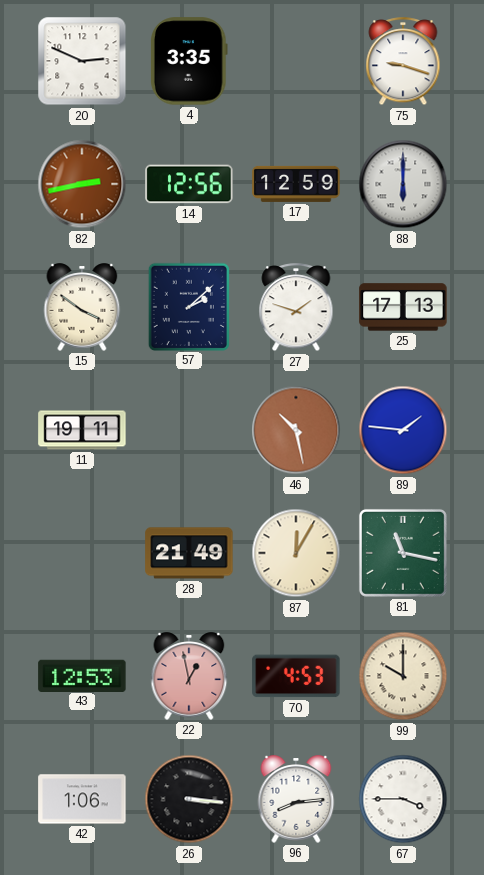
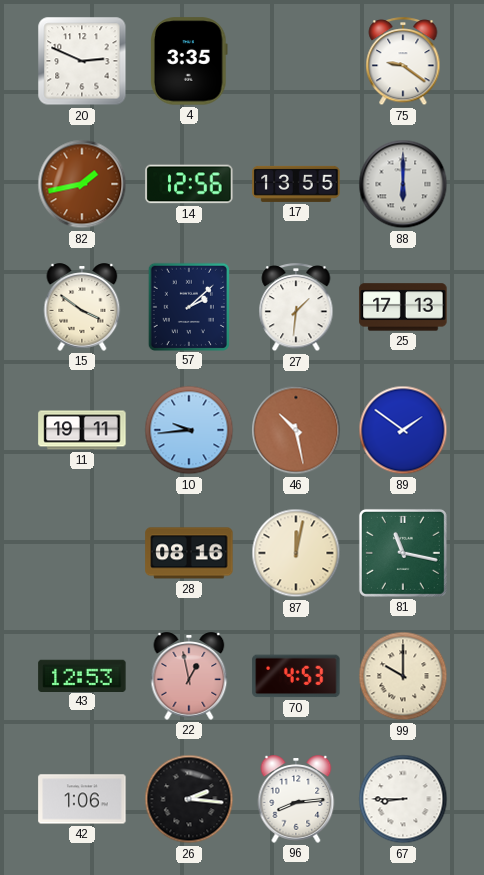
75: 9:18 -> 9:21
82: 2:43 -> 1:43
17: 12:59 -> 13:55
27: 1:48 -> 1:31
10: none -> 9:44
89: 1:46 -> 1:51
28: 21:49 -> 08:16
87: 12:05 -> 12:02
26: 3:16 -> 2:16
67: 3:45 -> 8:45
